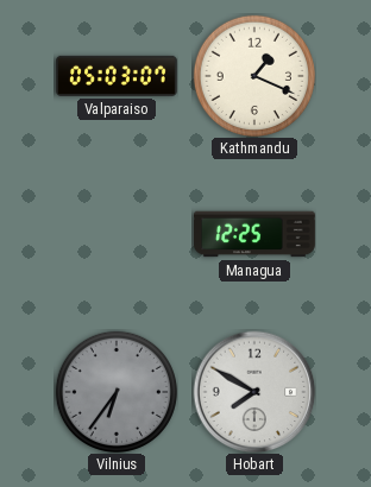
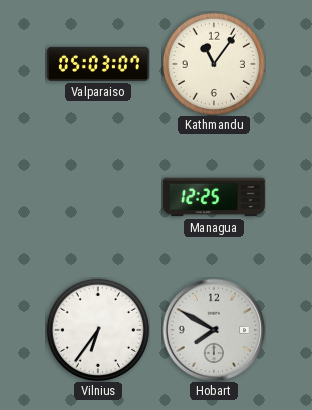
Kathmandu: 1:19 -> 11:06
Vilnius dial: grey -> white
